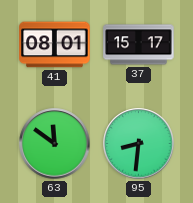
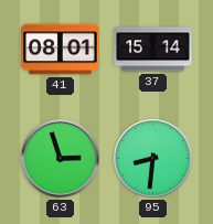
37: 15:17 -> 15:14
63: 11:51 -> 2:57
